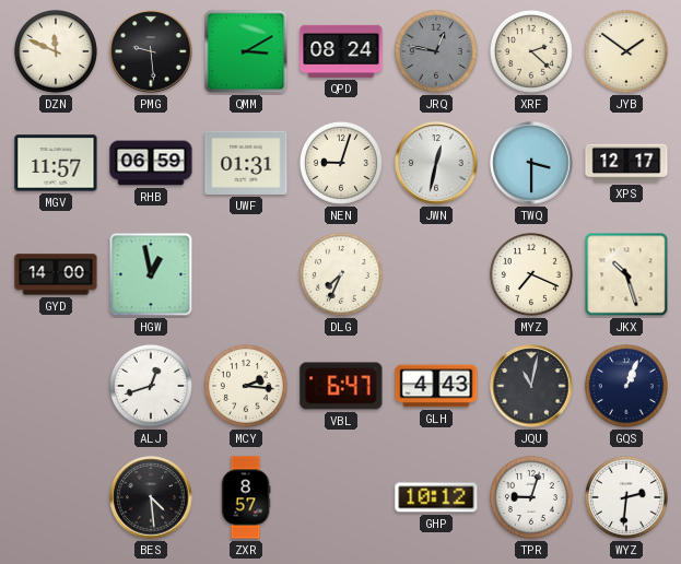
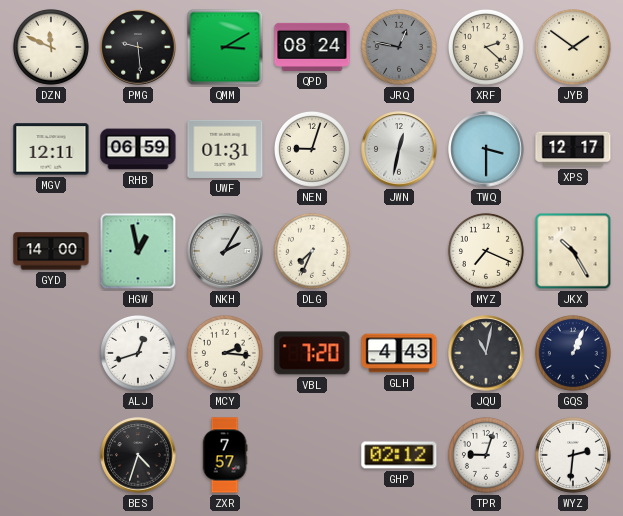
MGV: 11:57 -> 12:11
NKH: none -> 2:05
JKX: 10:27 -> 10:25
VBL: 6:47 -> 7:20
BES: 4:29 -> 4:33
ZXR: 8:57 -> 7:57
GHP: 10:12 -> 02:12
